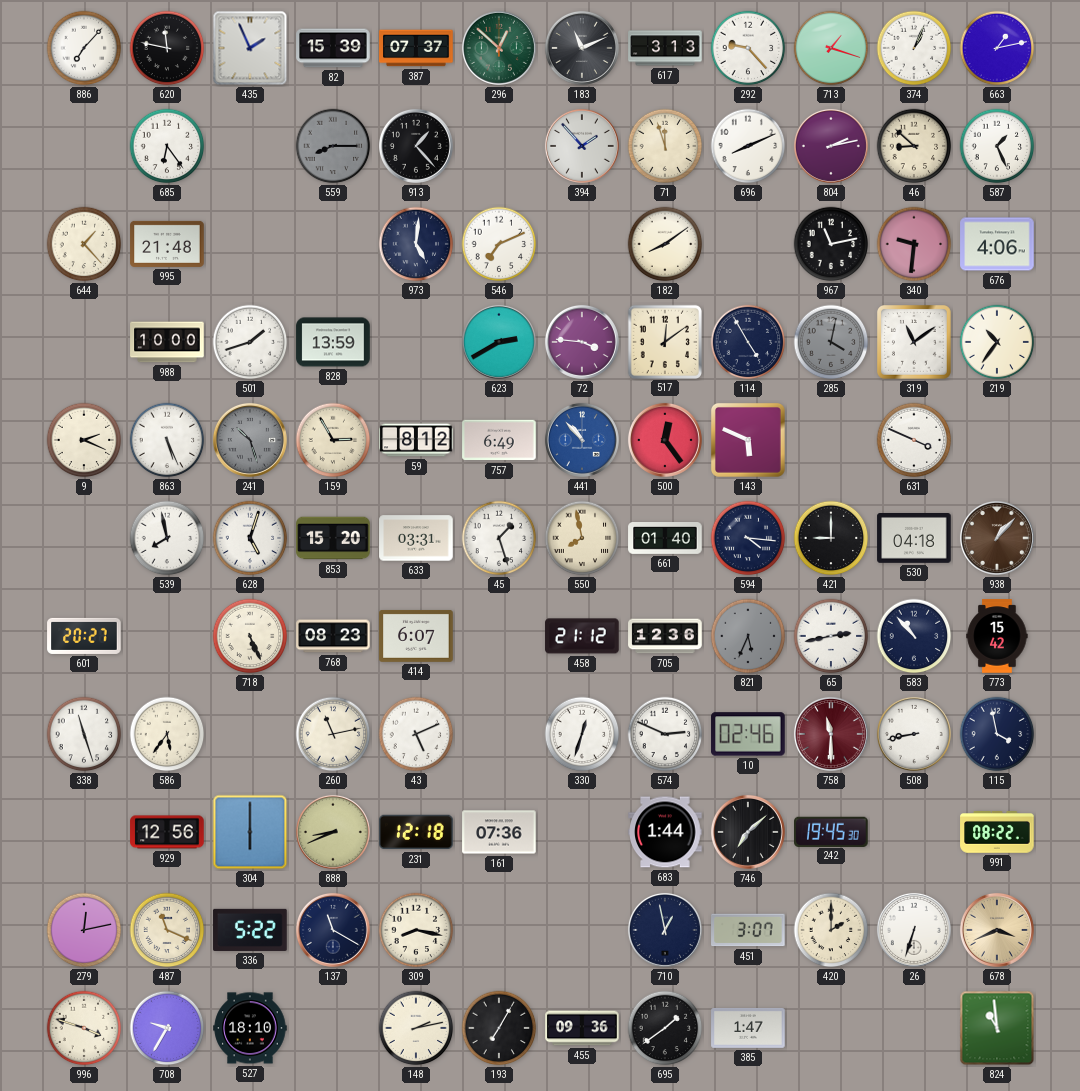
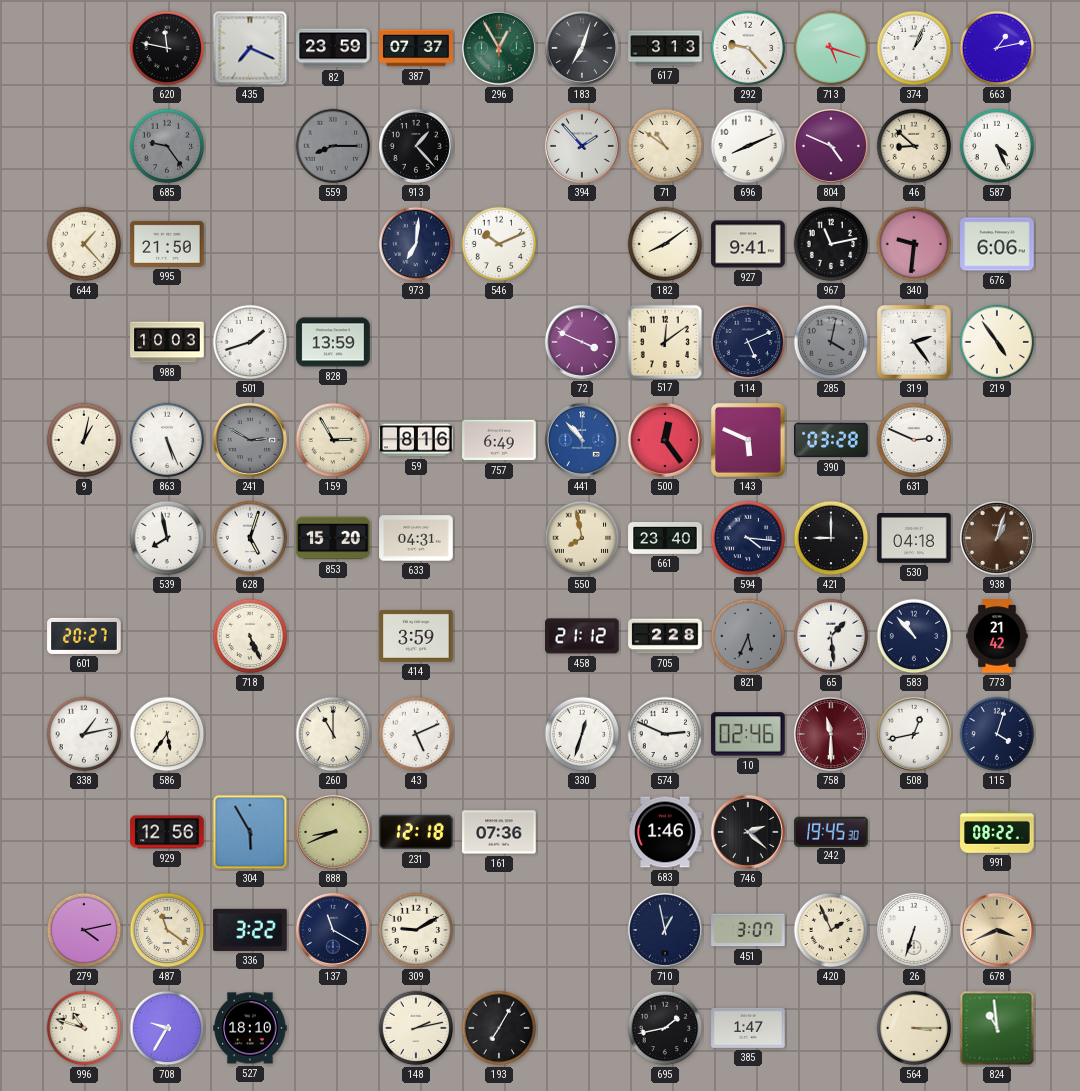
886: 7:07 -> none
435: 1:56 -> 7:19
82: 15:39 -> 23:59
296: 12:52 -> 12:55
183: 11:11 -> 7:03
713: 1:18 -> 5:18
685: 6:24 -> 9:24
685 dial: white -> grey
71: 11:57 -> 10:51
804: 2:13 -> 4:49
587: 1:26 -> 4:26
995: 21:48 -> 21:50
973: 5:01 -> 7:01
546: 7:11 -> 10:11
927: none -> 9:41
676: 4:06 -> 6:06
988: 10:00 -> 10:03
623: 2:40 -> none
72: 3:46 -> 3:49
114: 4:55 -> 5:11
319: 11:09 -> 2:24
219: 10:36 -> 4:54
9: 2:19 -> 1:02
241: 10:27 -> 2:50
59: 8:12 -> 8:16
390: none -> 03:28
631: 3:49 -> 2:49
633: 03:31 -> 04:31
45: 1:27 -> none
661: 01:40 -> 23:40
938: 1:07 -> 1:03
768: 08:23 -> none
414: 6:07 -> 3:59
705: 12:36 -> 2:28
65: 2:43 -> 1:29
773: 15:42 -> 21:42
338: 11:27 -> 1:13
260: 11:13 -> 11:00
508: 8:43 -> 12:43
115: 3:58 -> 4:03
304: 6:00 -> 5:55
683: 1:44 -> 1:46
746: 7:08 -> 2:22
279: 12:13 -> 4:13
487: 11:19 -> 11:21
336: 5:22 -> 3:22
309: 8:17 -> 9:10
420: 2:00 -> 1:56
996: 3:48 -> 10:48
455: 09:36 -> none
695: 1:39 -> 1:43
564: none -> 3:15
